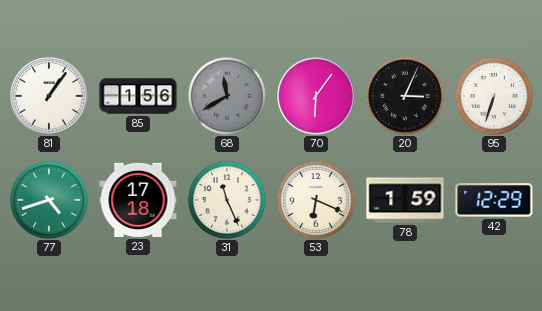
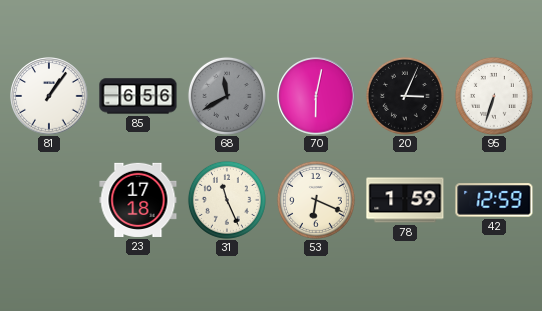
85: 1:56 -> 6:56
70: 6:06 -> 6:02
77: 4:42 -> none
42: 12:29 -> 12:59
